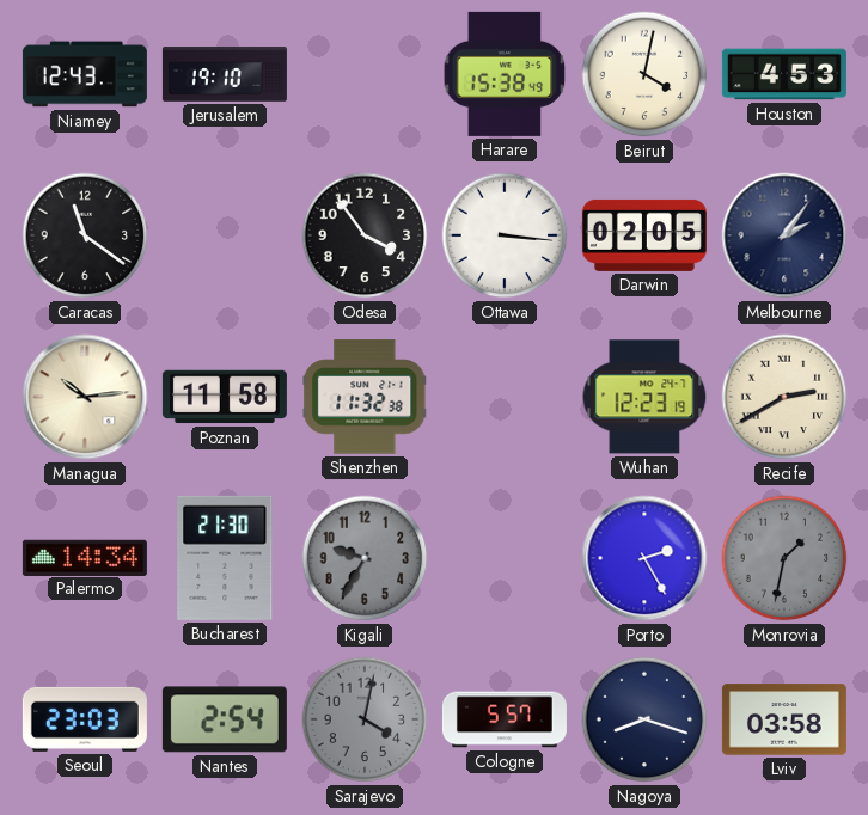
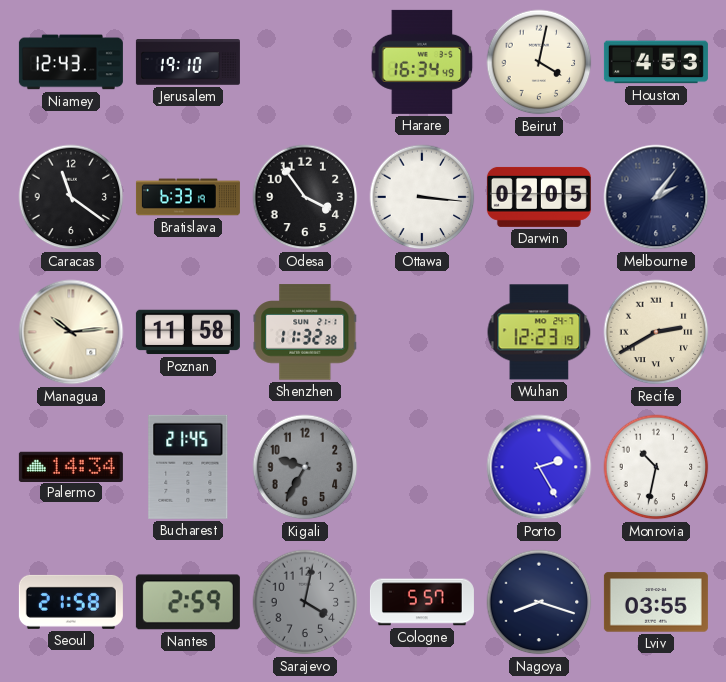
Harare: 15:38 -> 16:34
Bratislava: none -> 6:33
Bucharest: 21:30 -> 21:45
Monrovia: 1:32 -> 10:32
Monrovia dial: grey -> white
Seoul: 23:03 -> 21:58
Nantes: 2:54 -> 2:59
Lviv: 03:58 -> 03:55
